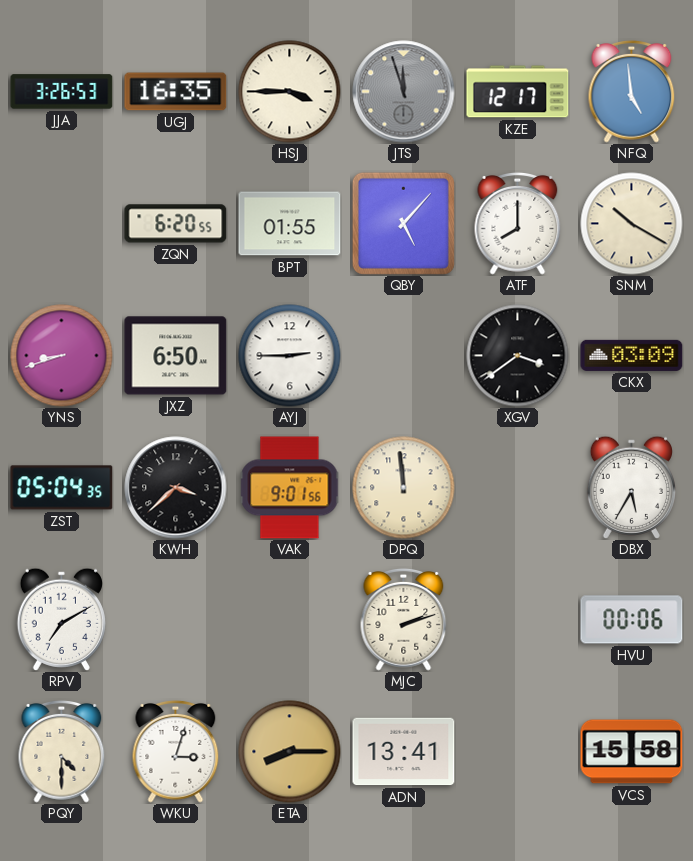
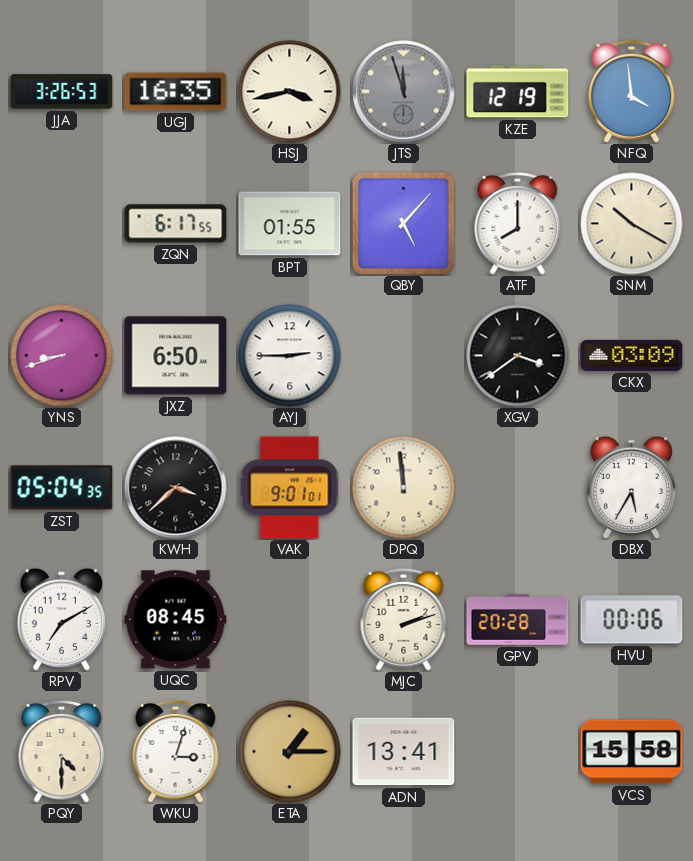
HSJ: 3:45 -> 3:43
KZE: 12:17 -> 12:19
NFQ: 4:59 -> 3:59
ZQN: 6:20 -> 6:17
VAK: 9:01:56 -> 9:01:01
UQC: none -> 08:45
GPV: none -> 20:28
ETA: 8:15 -> 1:15
